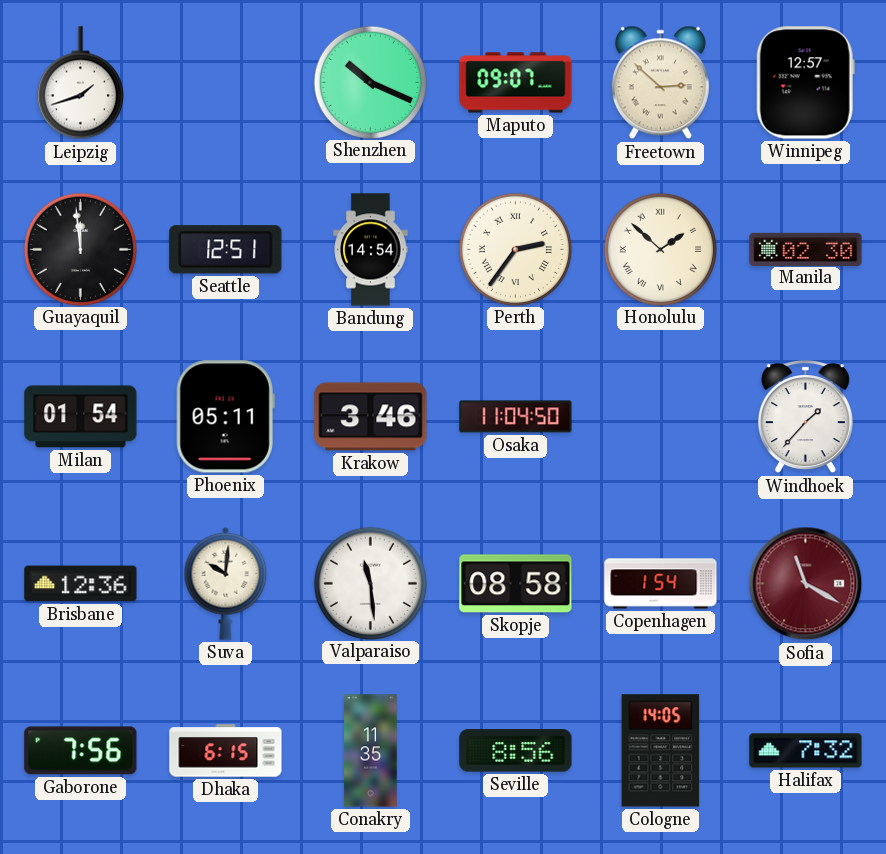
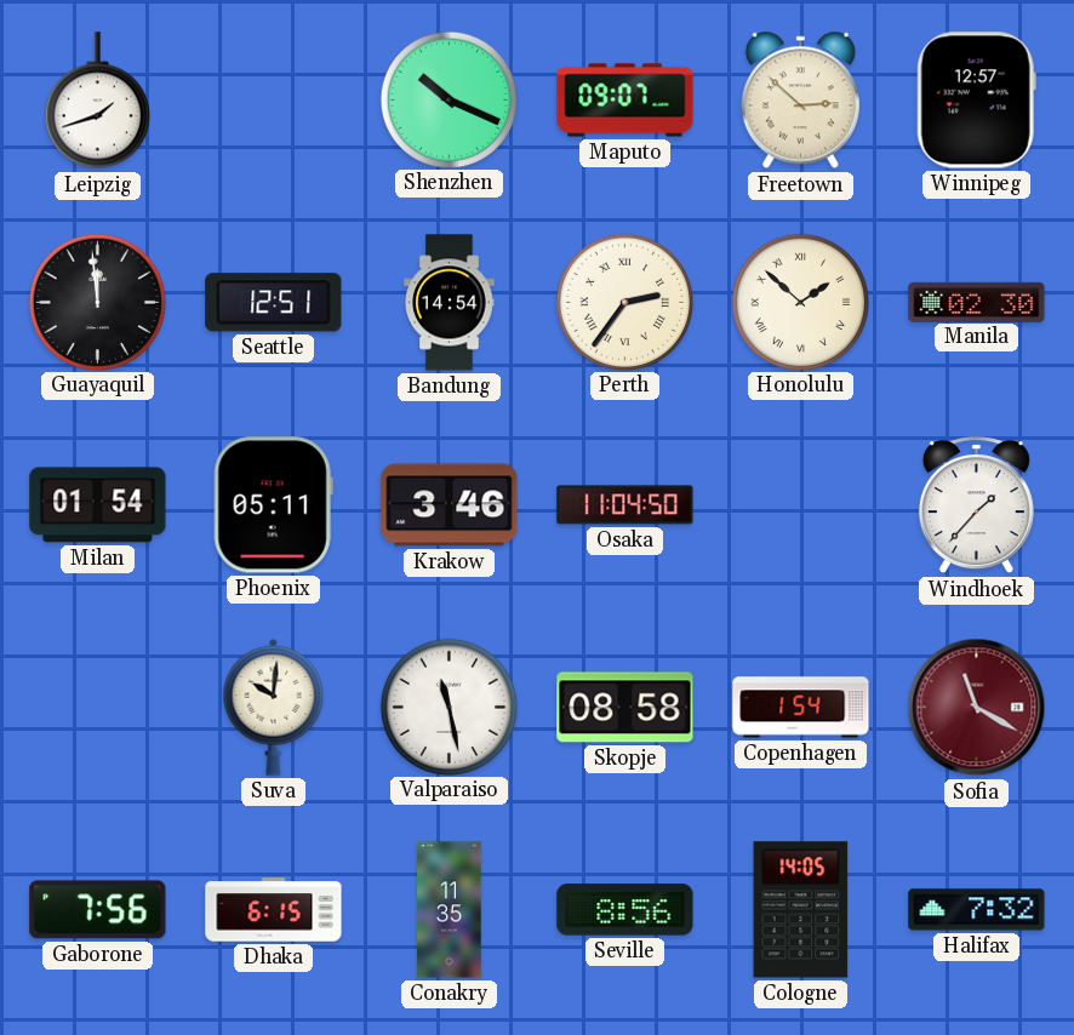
Brisbane: 12:36 -> none
Valparaiso: 11:29 -> 11:28
